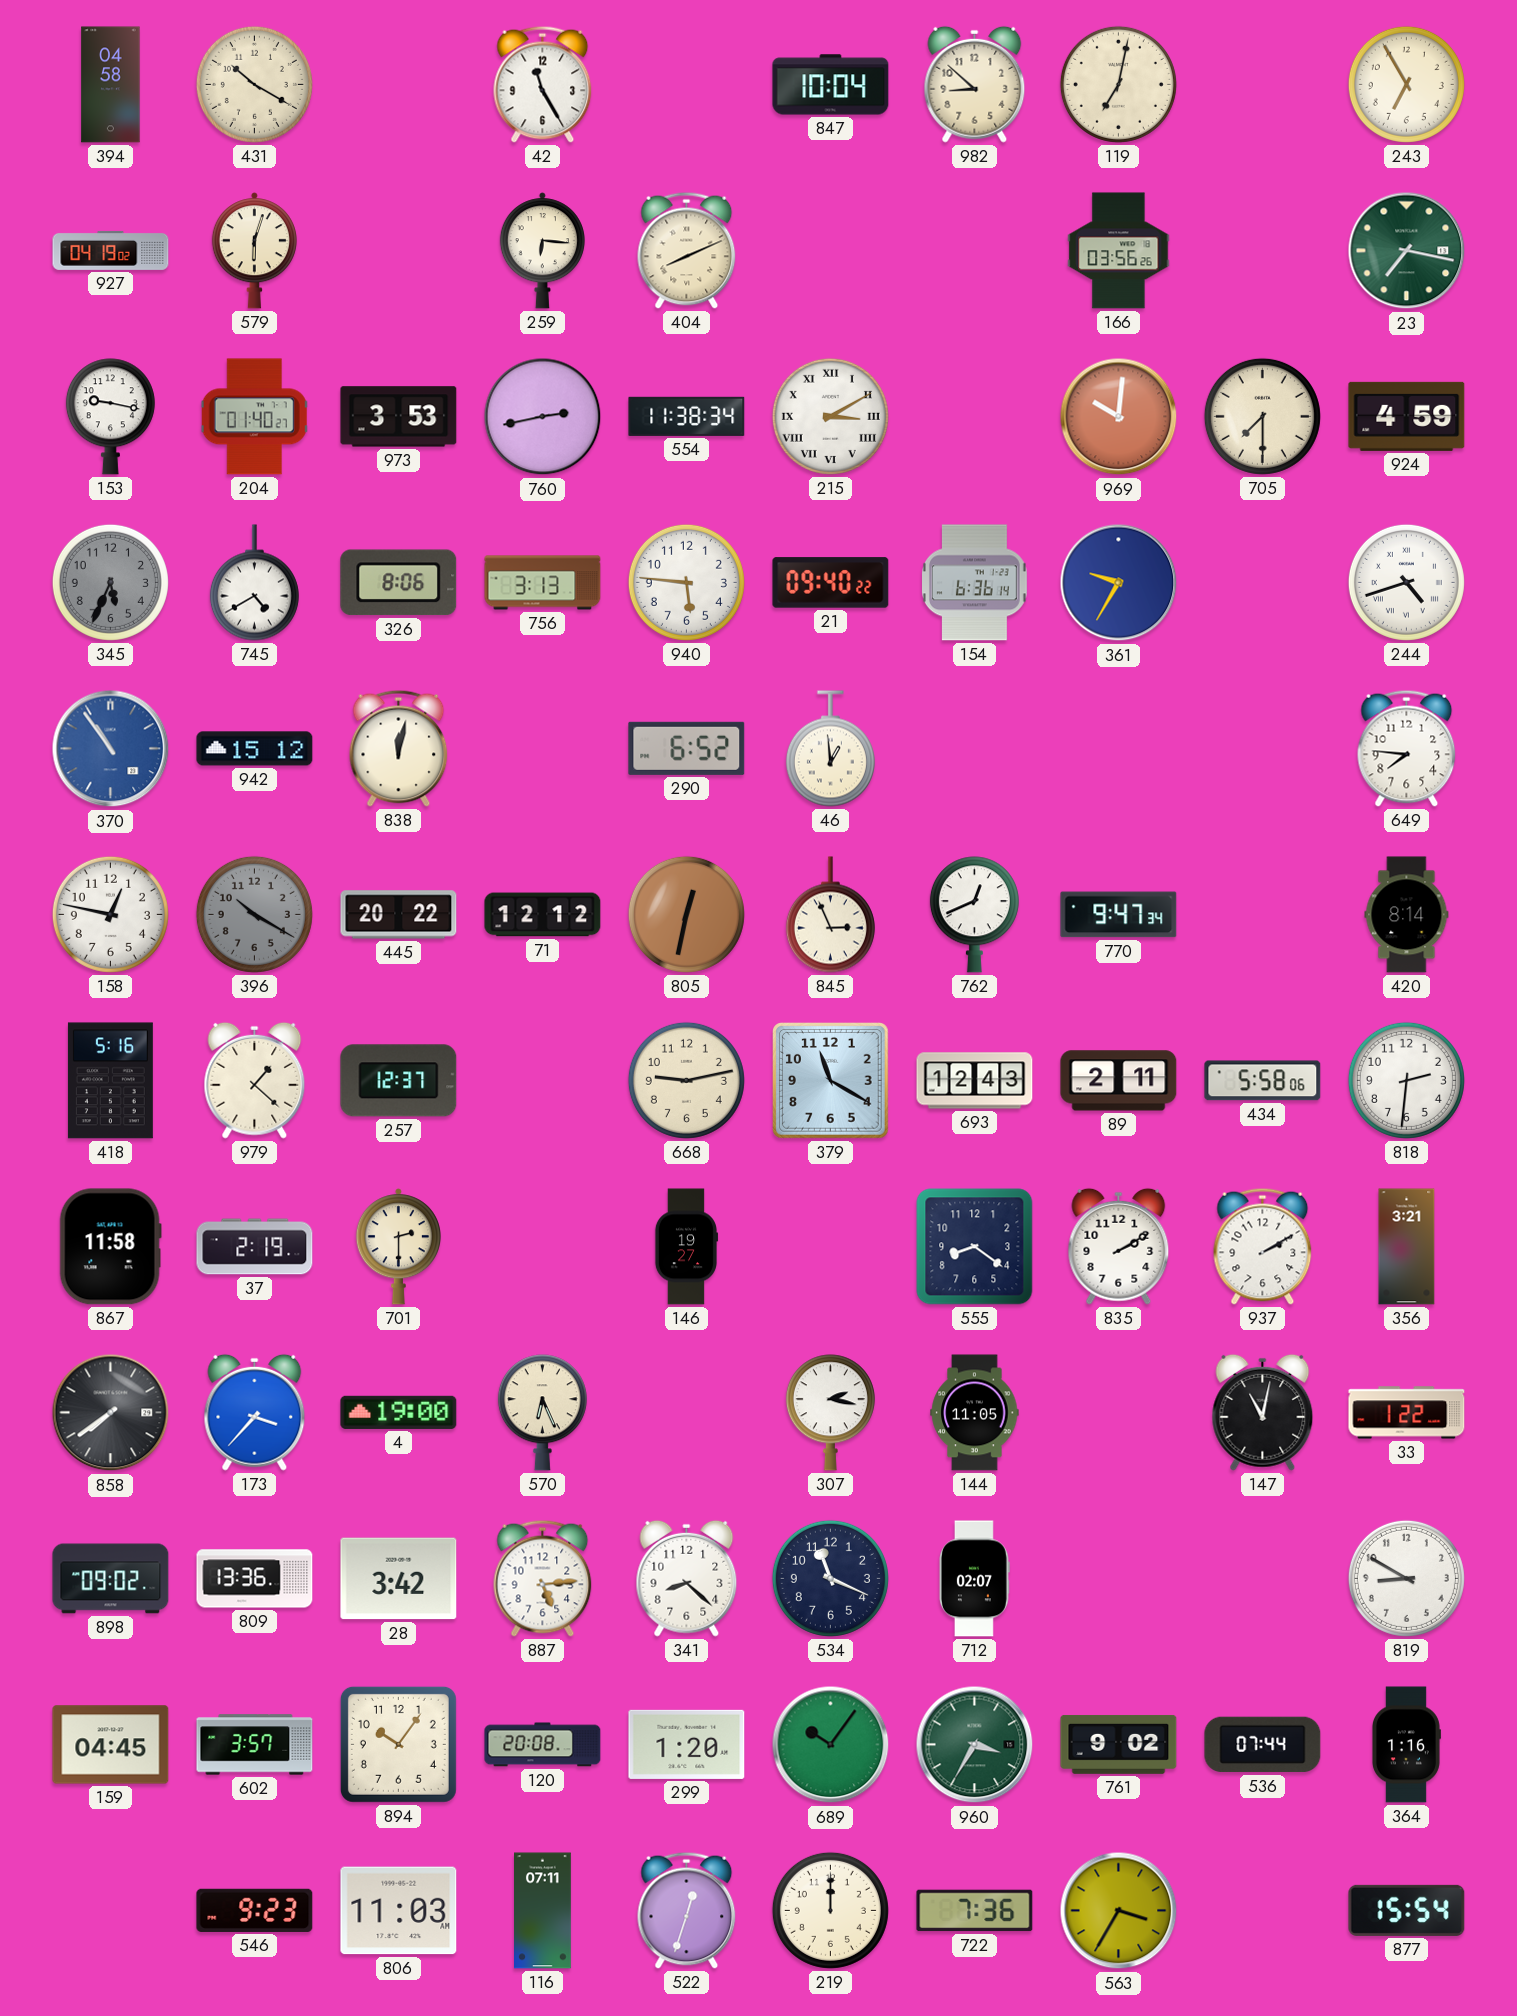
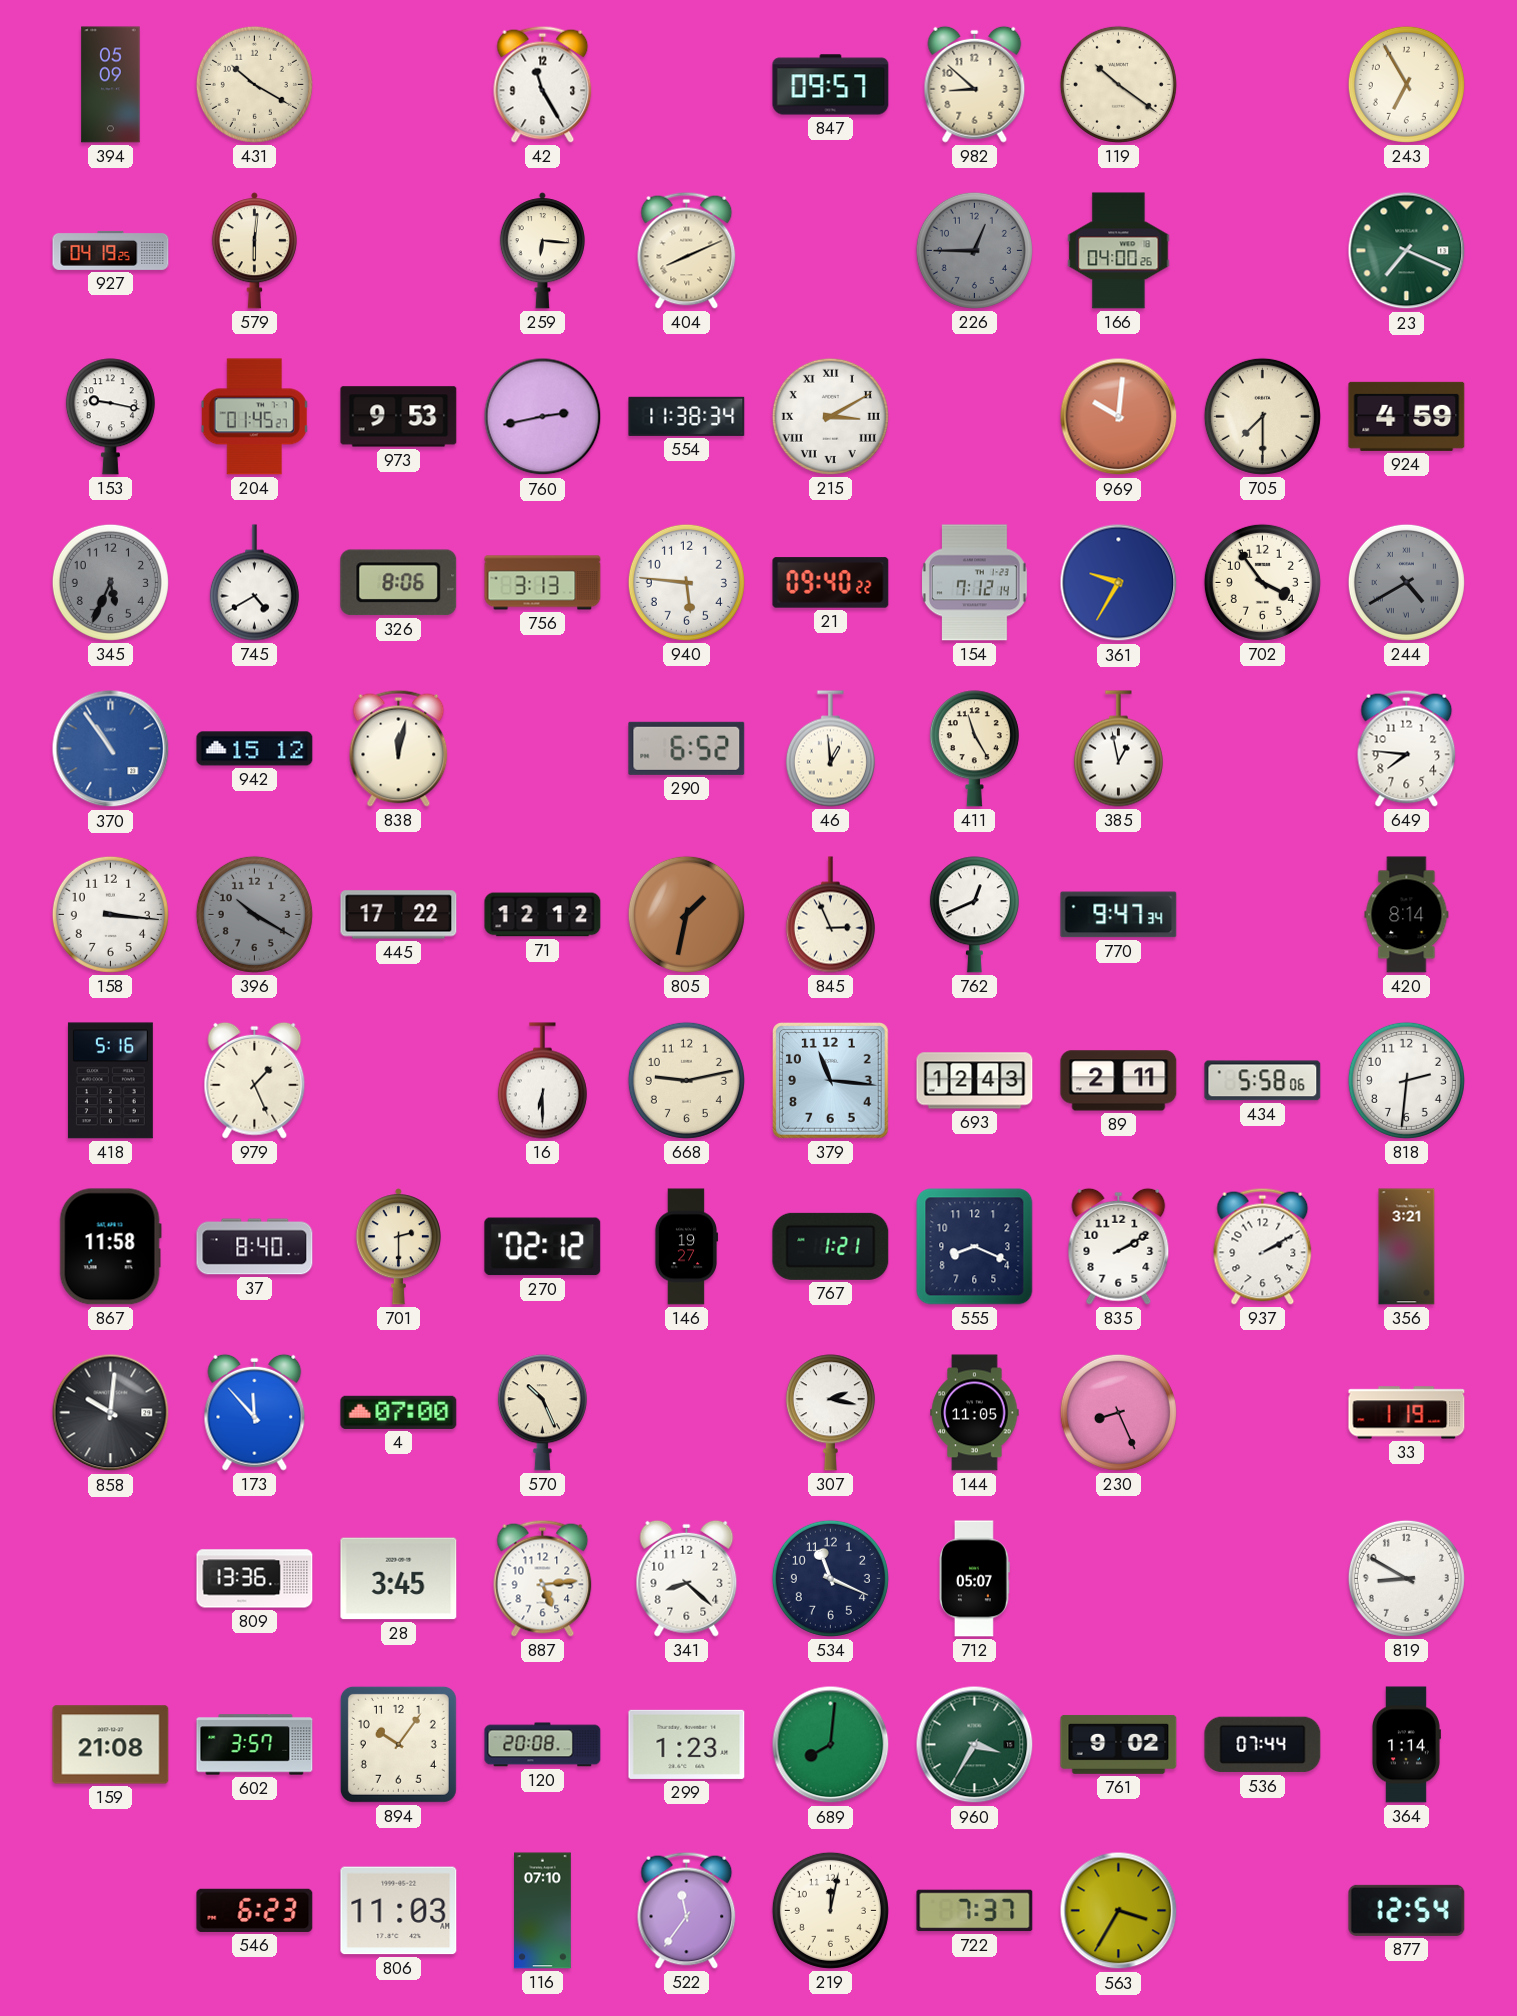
394: 04:58 -> 05:09
847: 10:04 -> 09:57
119: 7:02 -> 10:21
927: 04:19:02 -> 04:19:25
579: 6:03 -> 6:01
226: none -> 12:45
166: 03:56 -> 04:00
23: 7:17 -> 7:19
204: 01:40 -> 01:45
973: 3:53 -> 9:53
154: 6:36 -> 7:12
702: none -> 3:54
244: 4:42 -> 4:40
244 dial: white -> grey
411: none -> 11:25
385: none -> 12:58
158: 12:47 -> 3:16
445: 20:22 -> 17:22
805: 12:32 -> 1:32
979: 1:22 -> 1:26
257: 12:37 -> none
16: none -> 6:30
379: 11:20 -> 11:16
37: 2:19 -> 8:40
270: none -> 02:12
767: none -> 1:21
555: 8:21 -> 8:19
858: 7:39 -> 10:01
173: 3:37 -> 11:53
4: 19:00 -> 07:00
570: 6:26 -> 10:26
230: none -> 8:26
147: 11:02 -> none
33: 1:22 -> 1:19
898: 09:02 -> none
28: 3:42 -> 3:45
712: 02:07 -> 05:07
159: 04:45 -> 21:08
299: 1:20 -> 1:23
689: 10:06 -> 8:01
364: 1:16 -> 1:14
546: 9:23 -> 6:23
116: 07:11 -> 07:10
522: 12:33 -> 11:36
219: 12:00 -> 12:02
722: 7:36 -> 7:37
877: 15:54 -> 12:54
